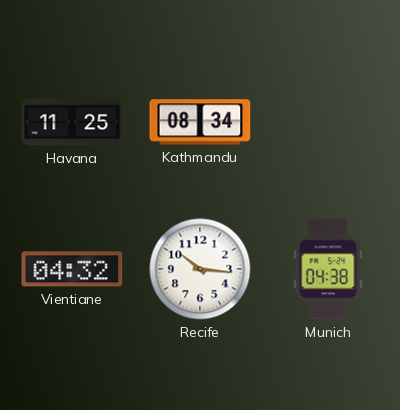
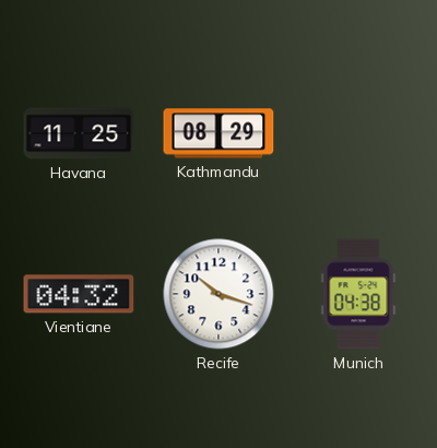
Kathmandu: 08:34 -> 08:29
Recife: 10:16 -> 10:18
